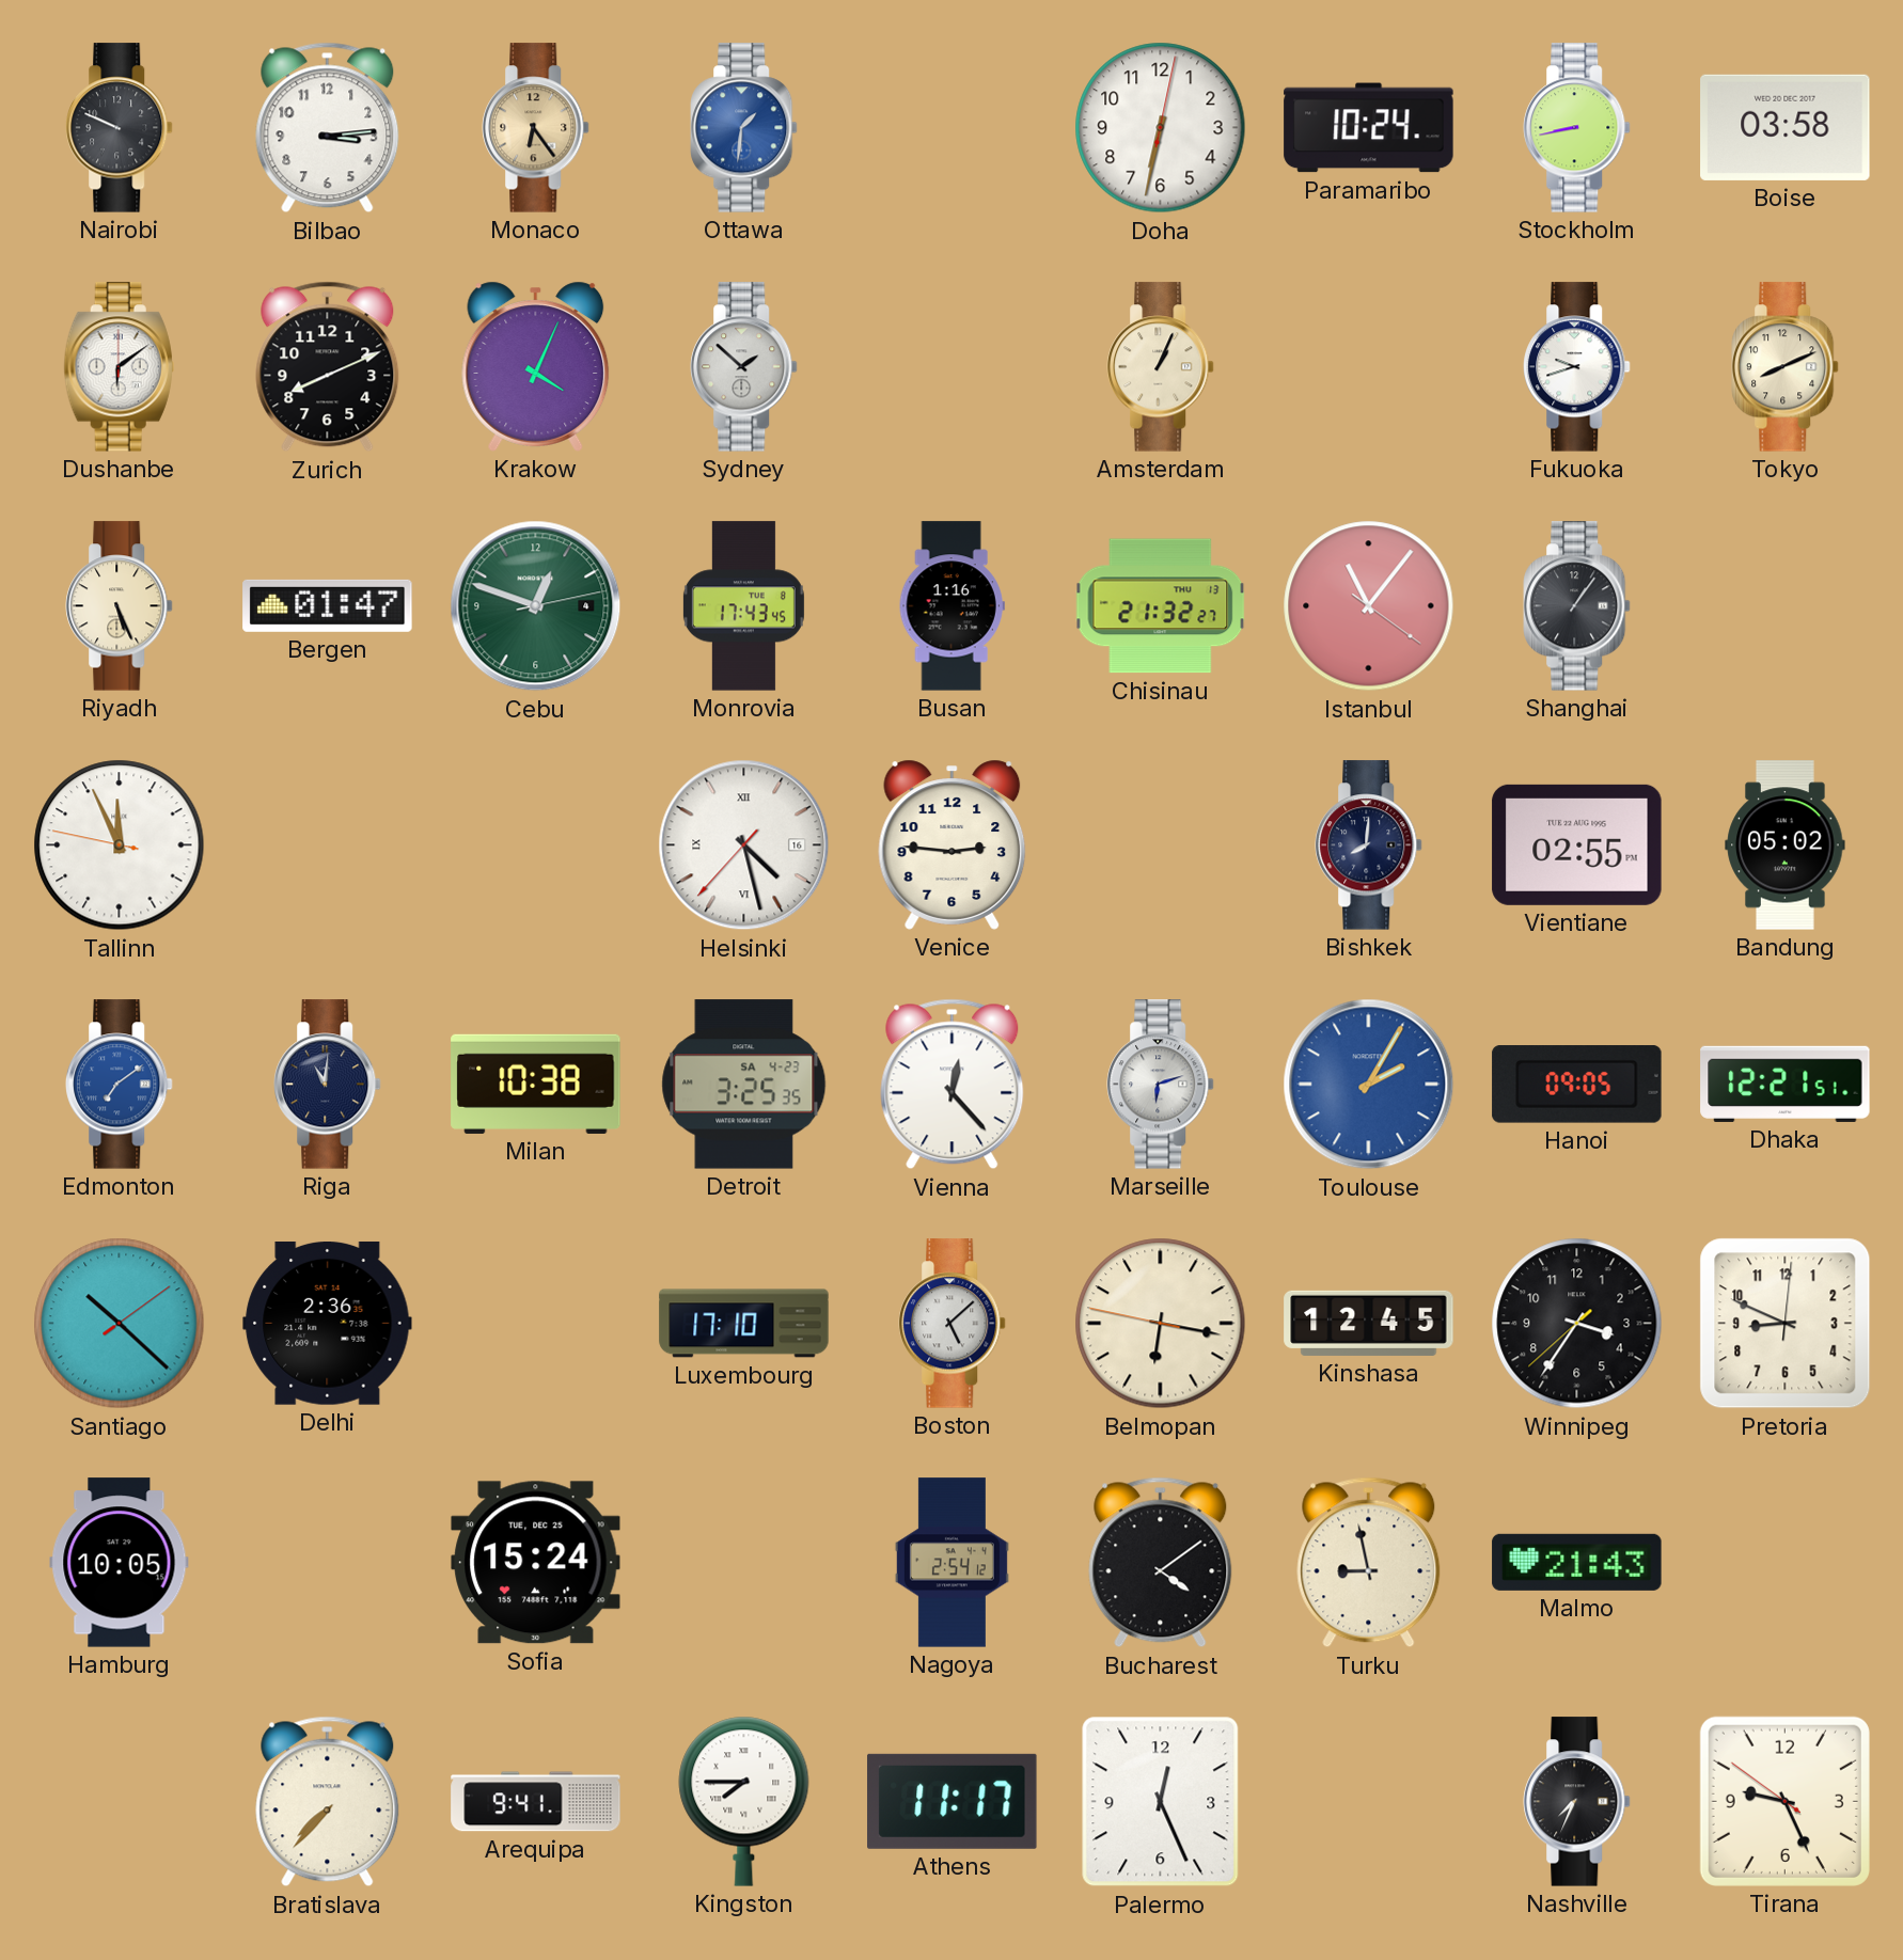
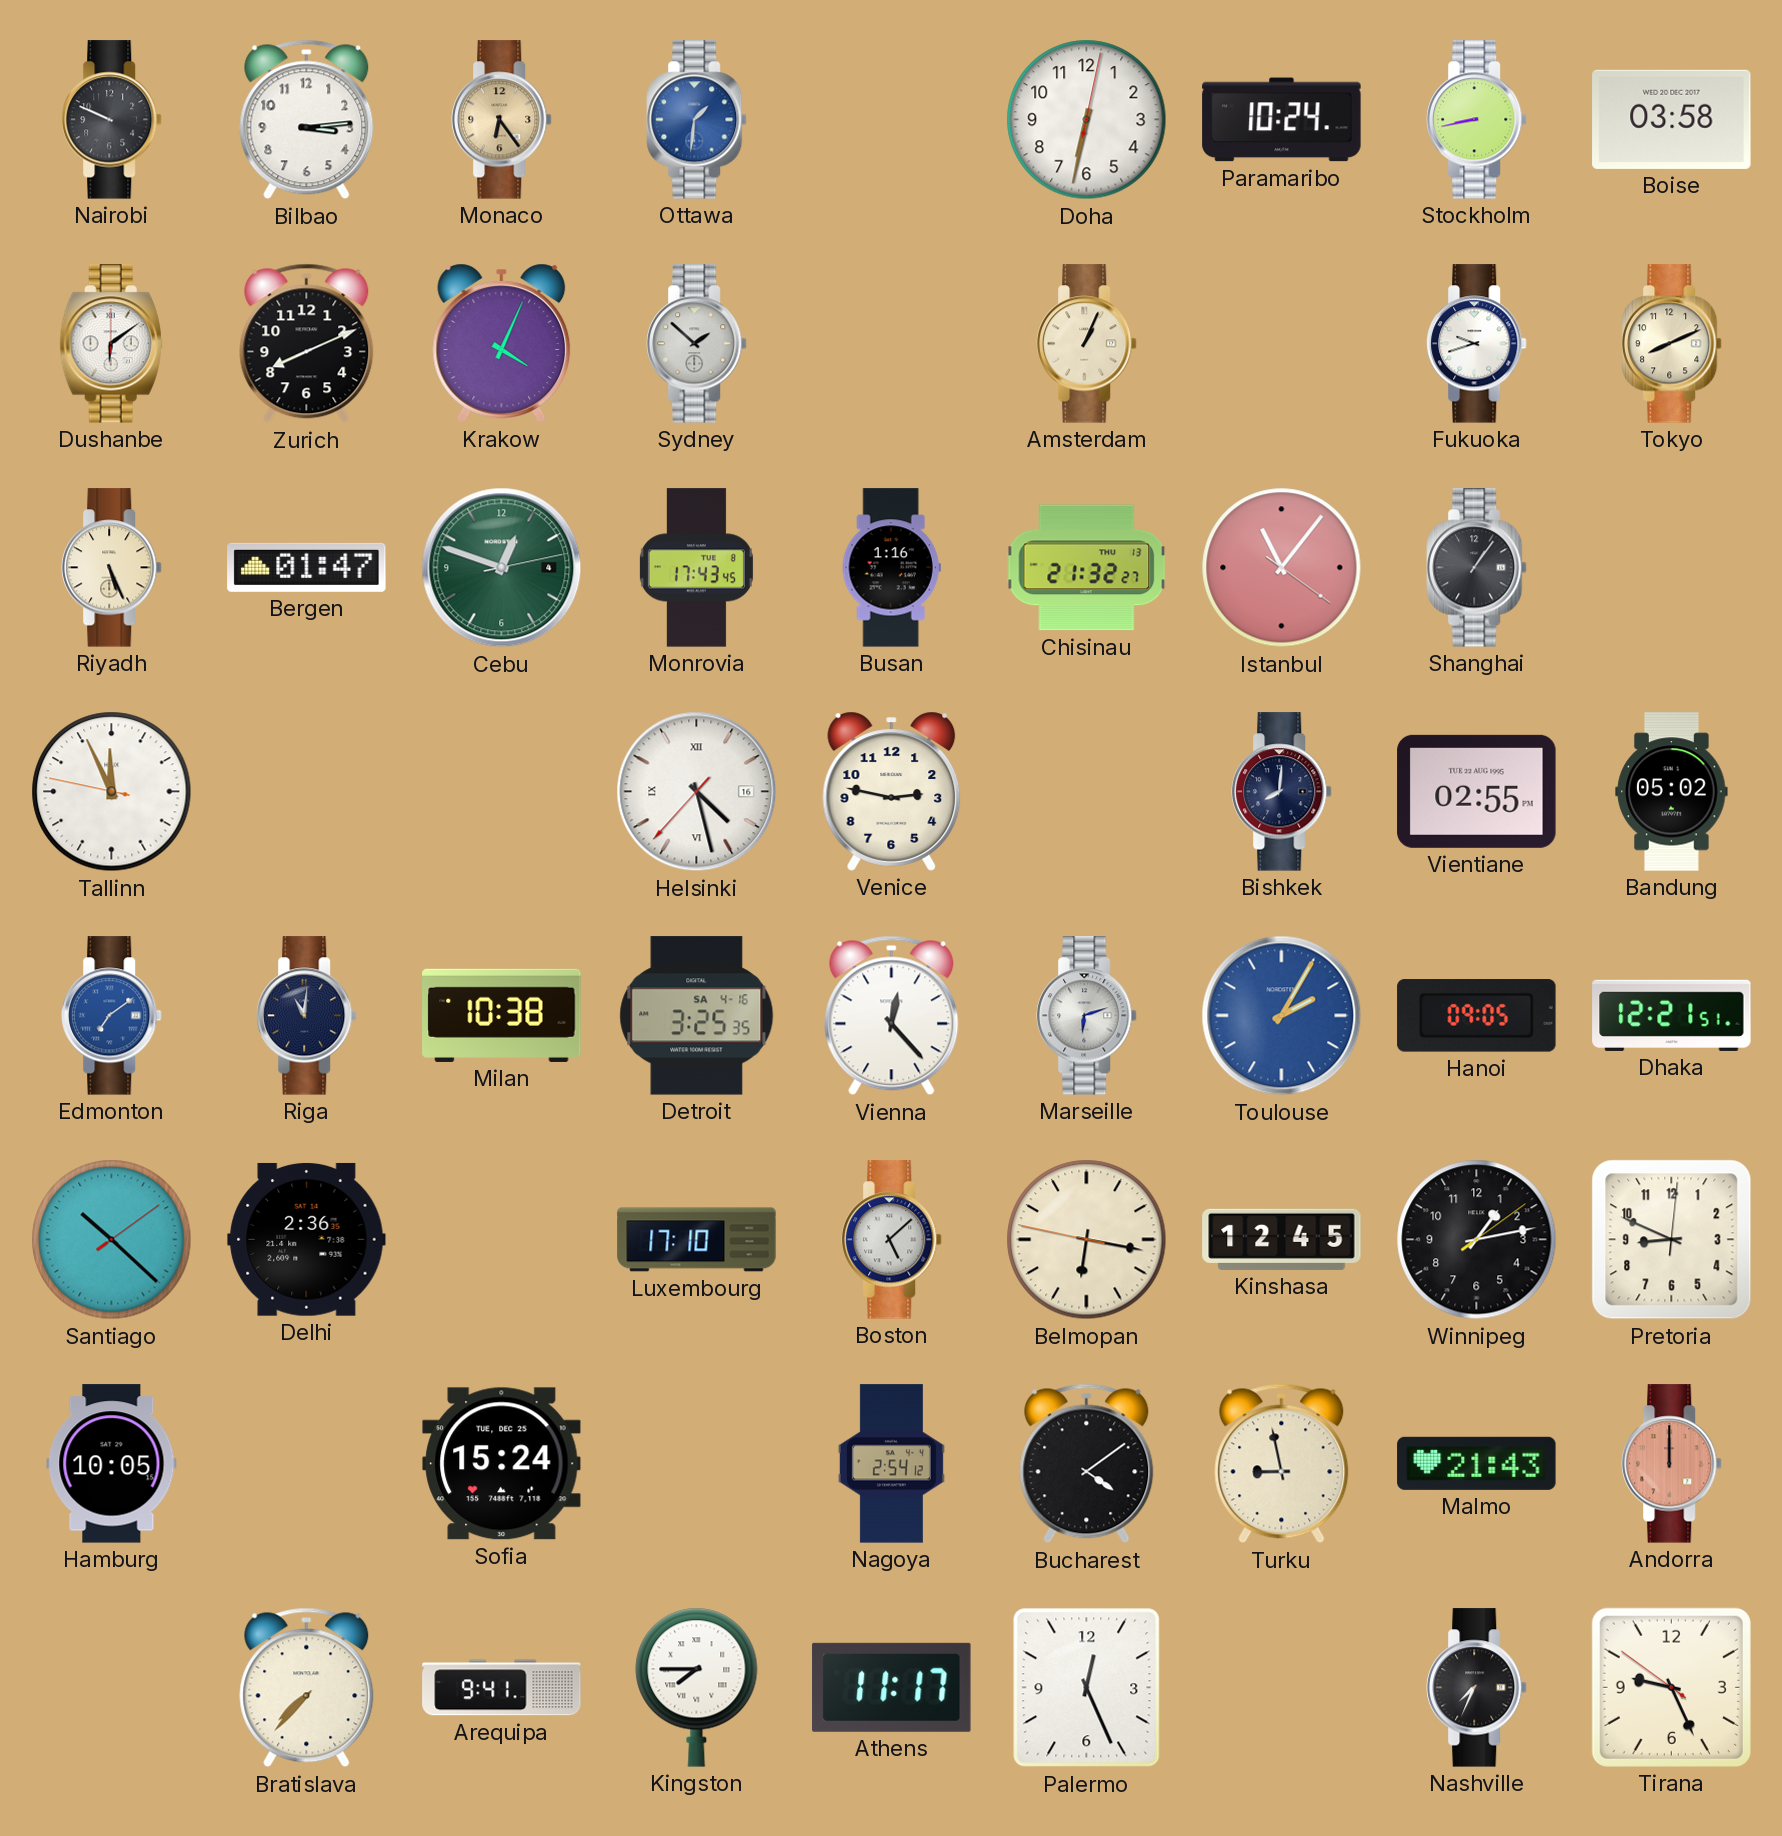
Venice: 2:46 -> 2:47
Detroit date: SA 4-23 -> SA 4-16
Winnipeg: 3:35 -> 1:13
Andorra: none -> 12:00
